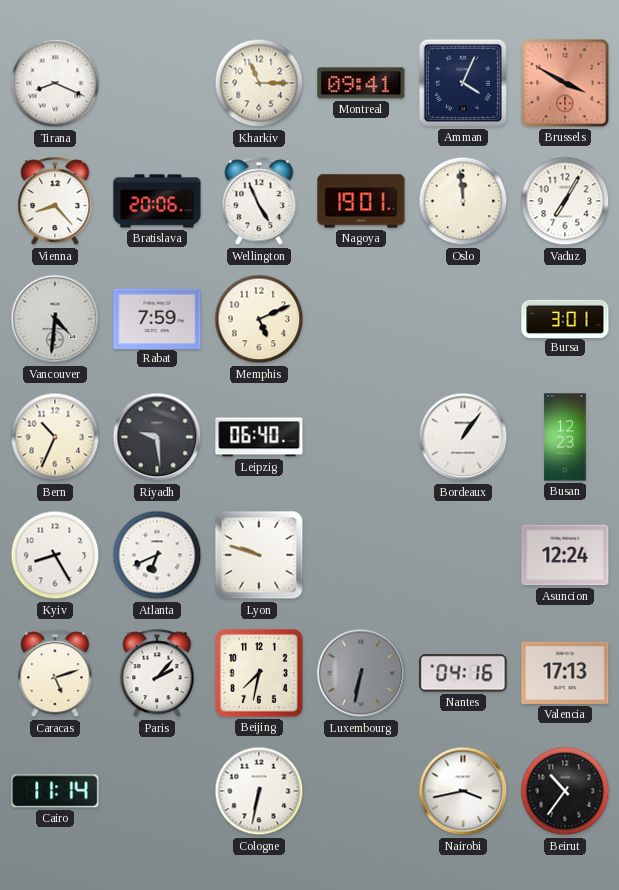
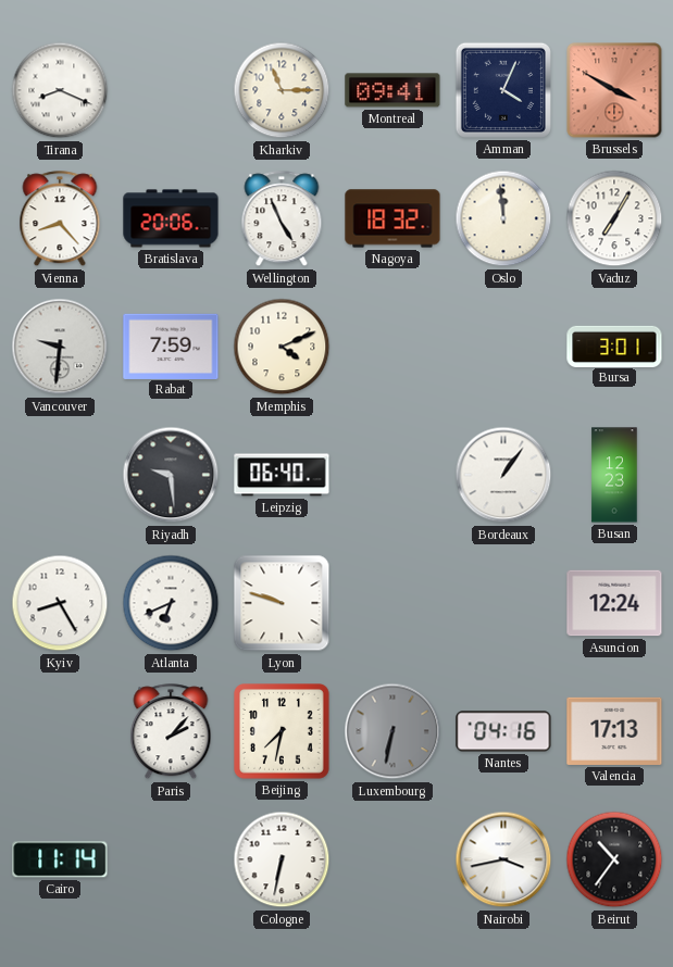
Nagoya: 19:01 -> 18:32
Vancouver: 4:31 -> 9:31
Memphis: 5:11 -> 4:11
Bern: 10:34 -> none
Caracas: 5:12 -> none
